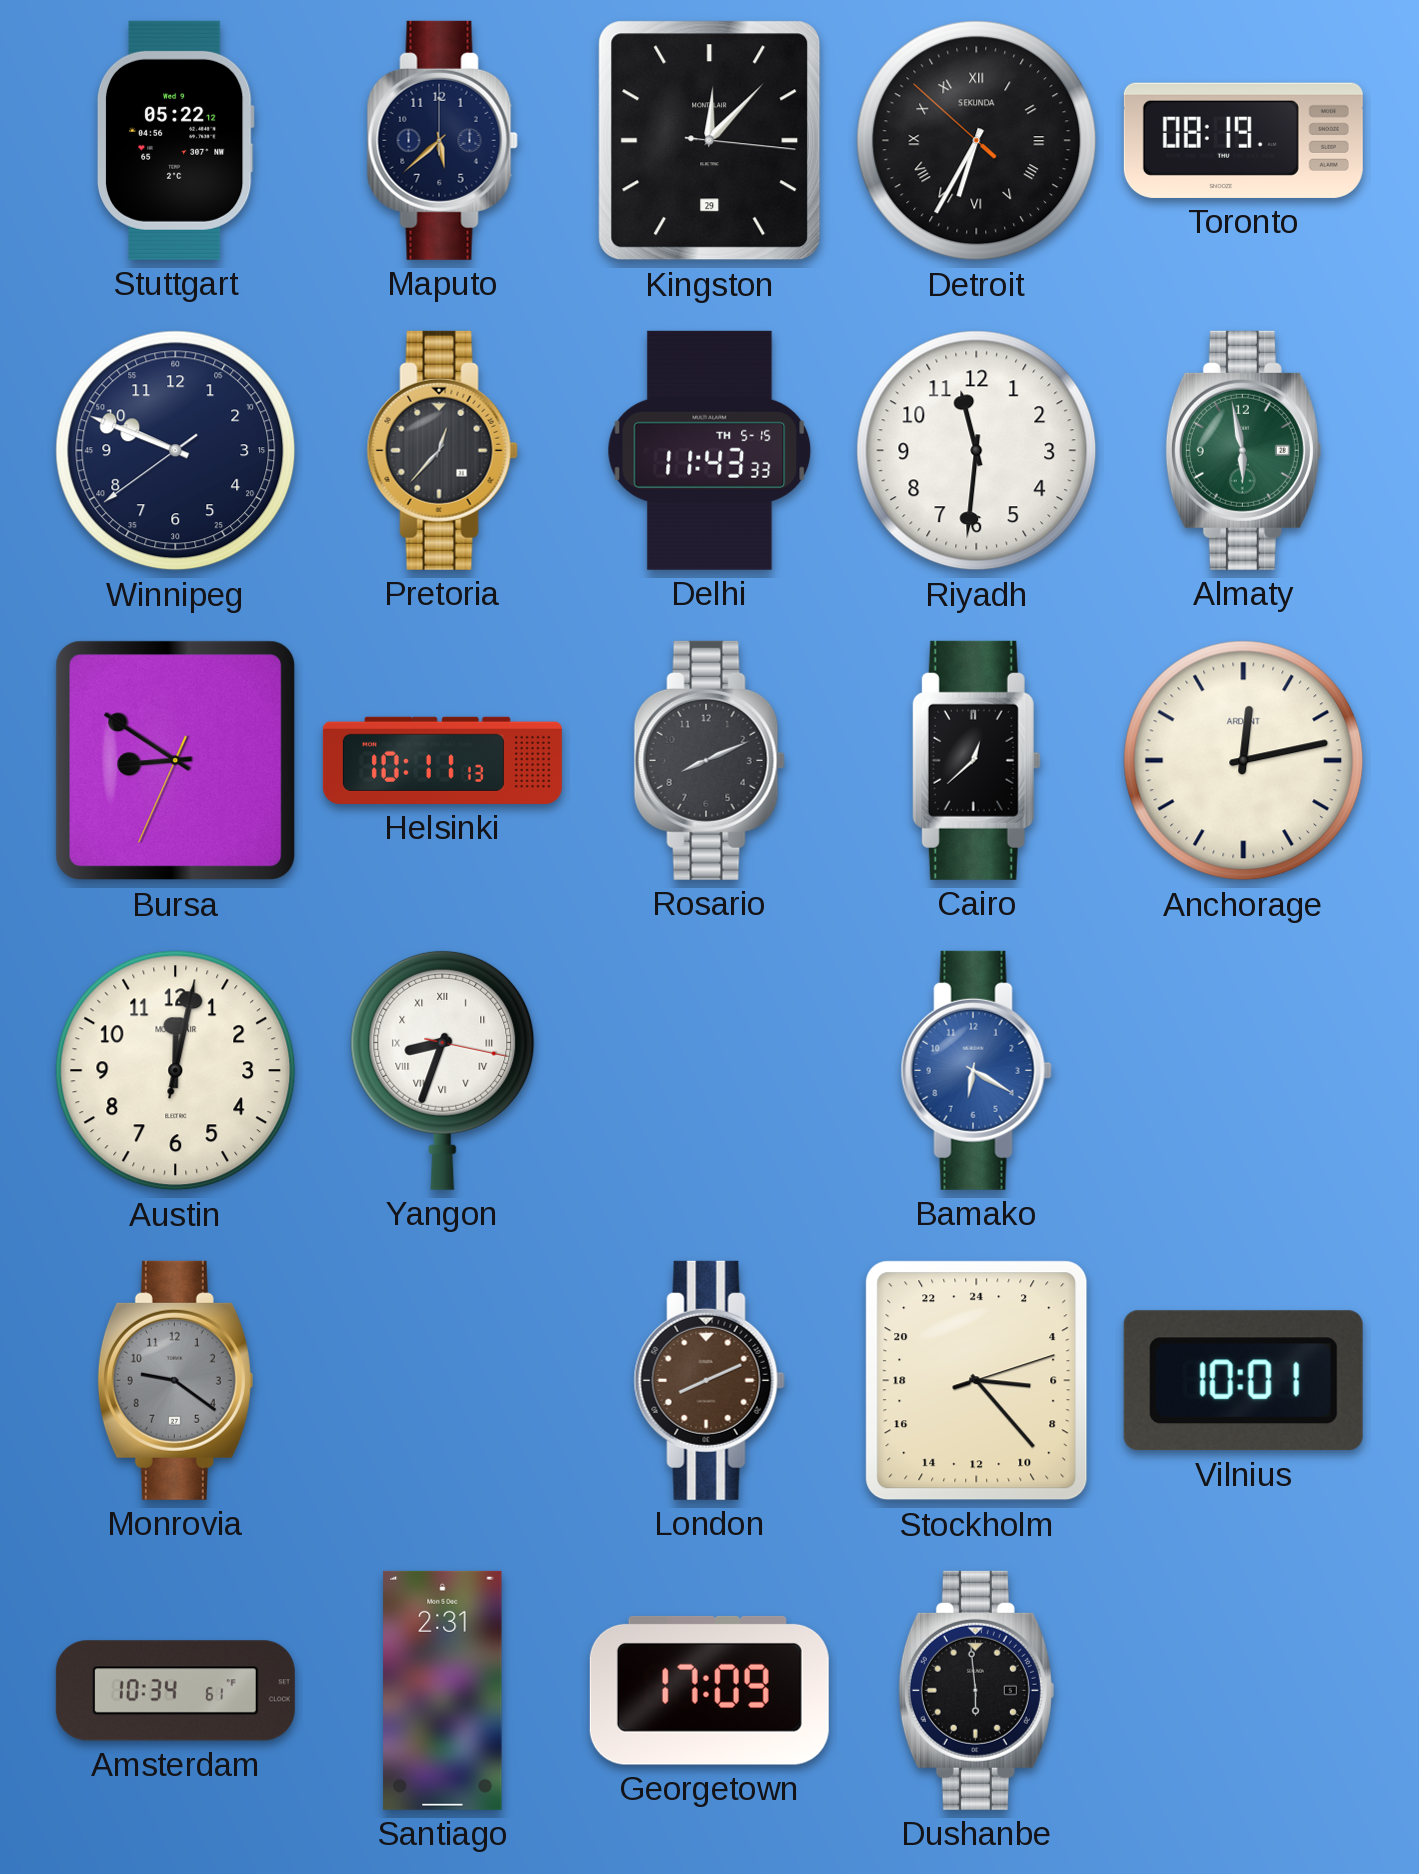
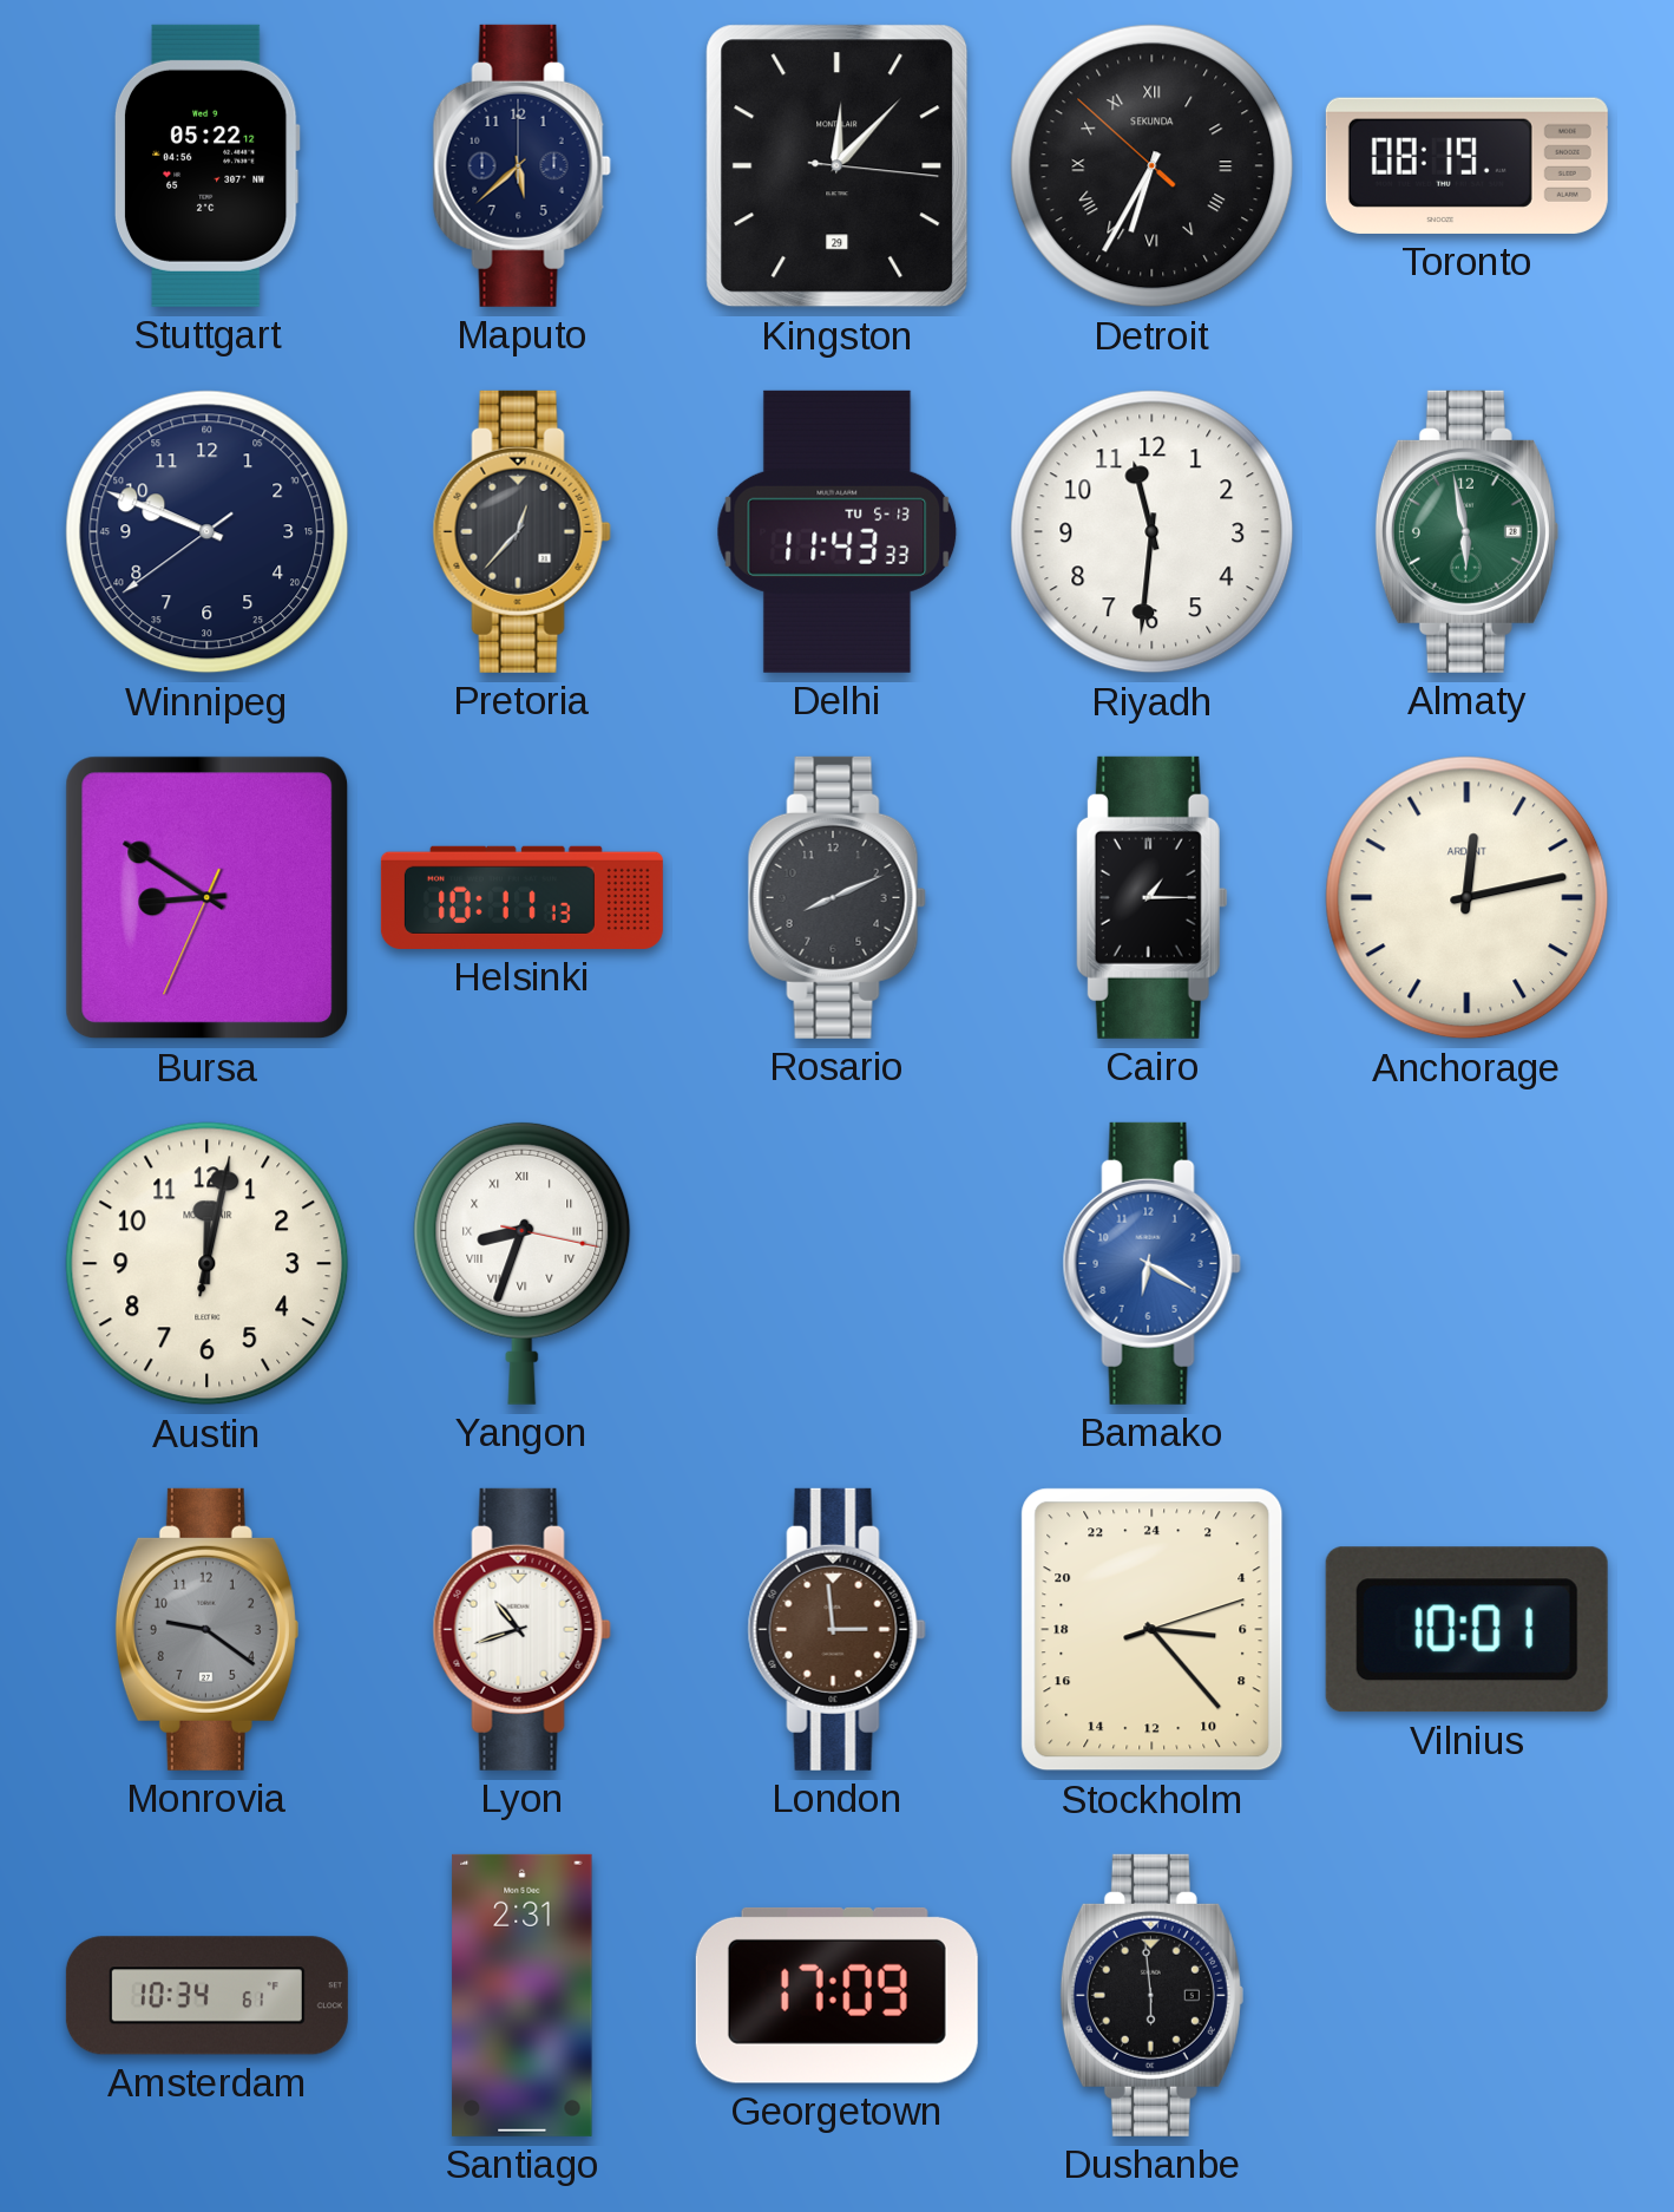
Delhi date: TH 5-15 -> TU 5-13
Cairo: 12:38 -> 1:15
Lyon: none -> 10:42
London: 8:11 -> 2:59
